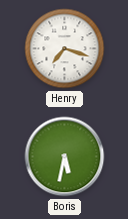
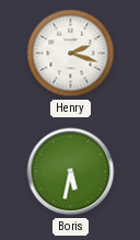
Henry: 7:18 -> 2:18
